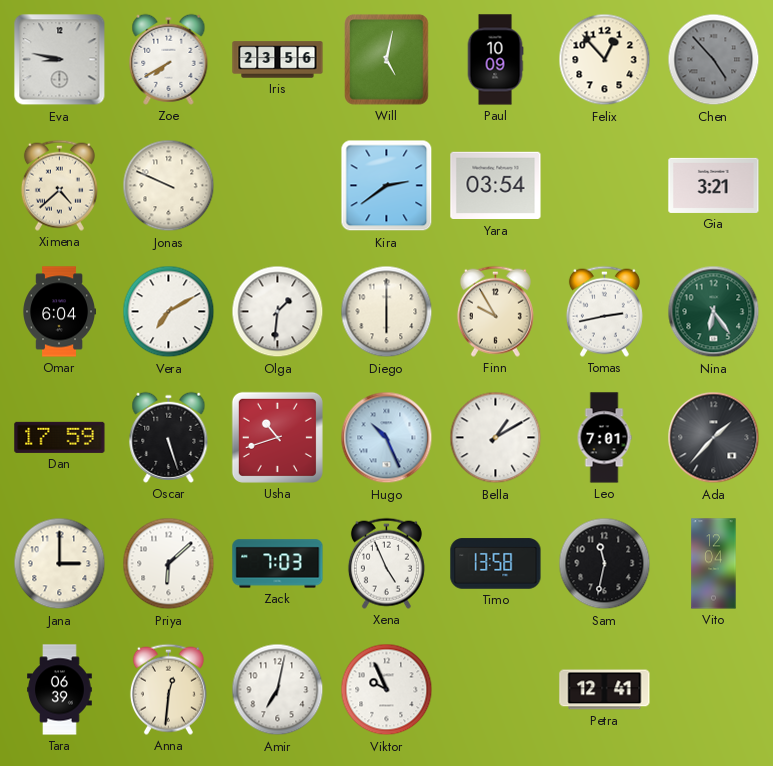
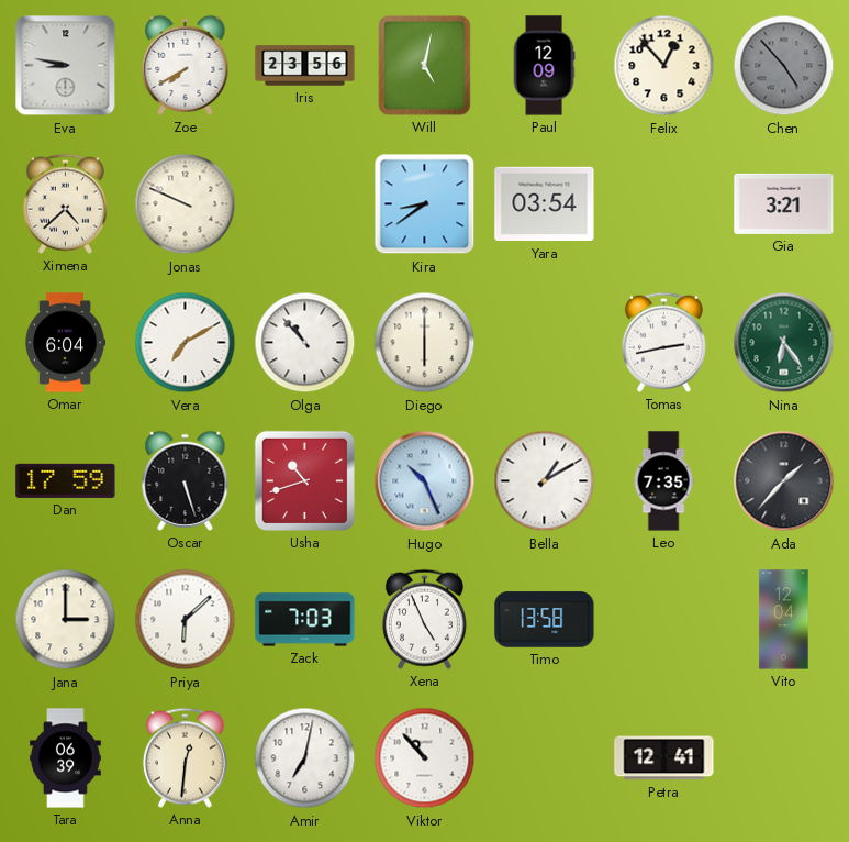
Paul: 10:09 -> 12:09
Kira: 2:39 -> 8:39
Olga: 1:31 -> 10:53
Finn: 9:55 -> none
Leo: 7:01 -> 7:35
Sam: 11:32 -> none
Viktor: 9:56 -> 10:53
